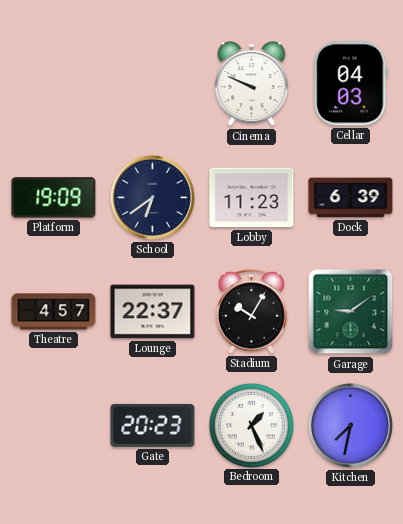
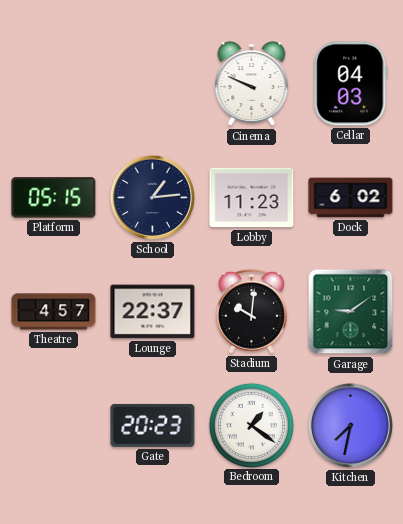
Platform: 19:09 -> 05:15
School: 6:39 -> 1:14
Dock: 6:39 -> 6:02
Stadium: 10:05 -> 10:01
Bedroom: 1:26 -> 1:21
